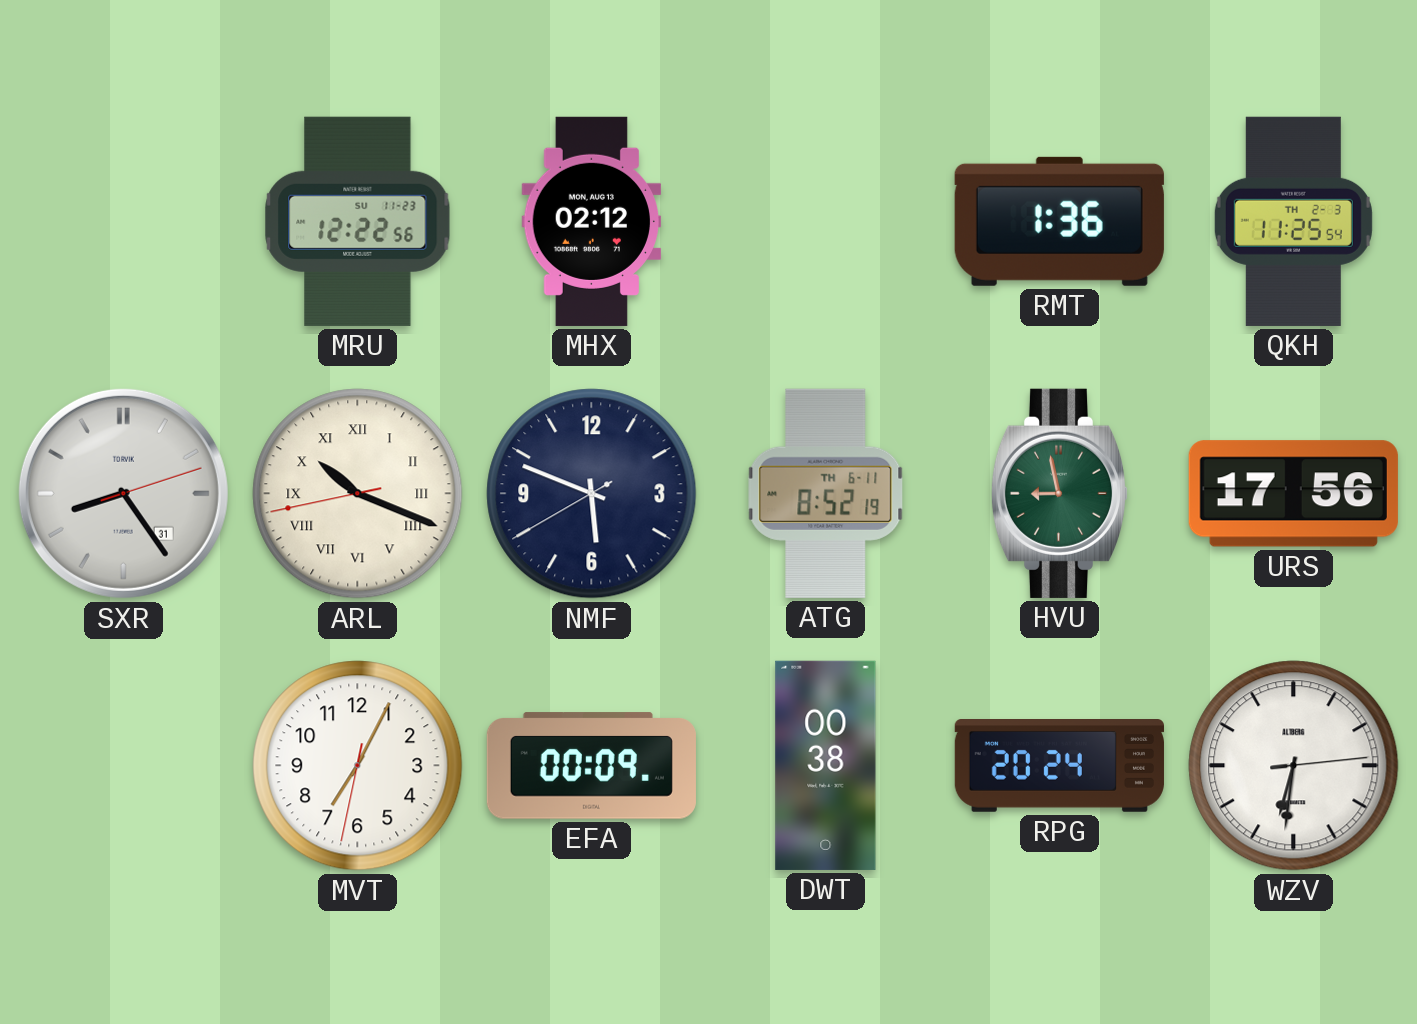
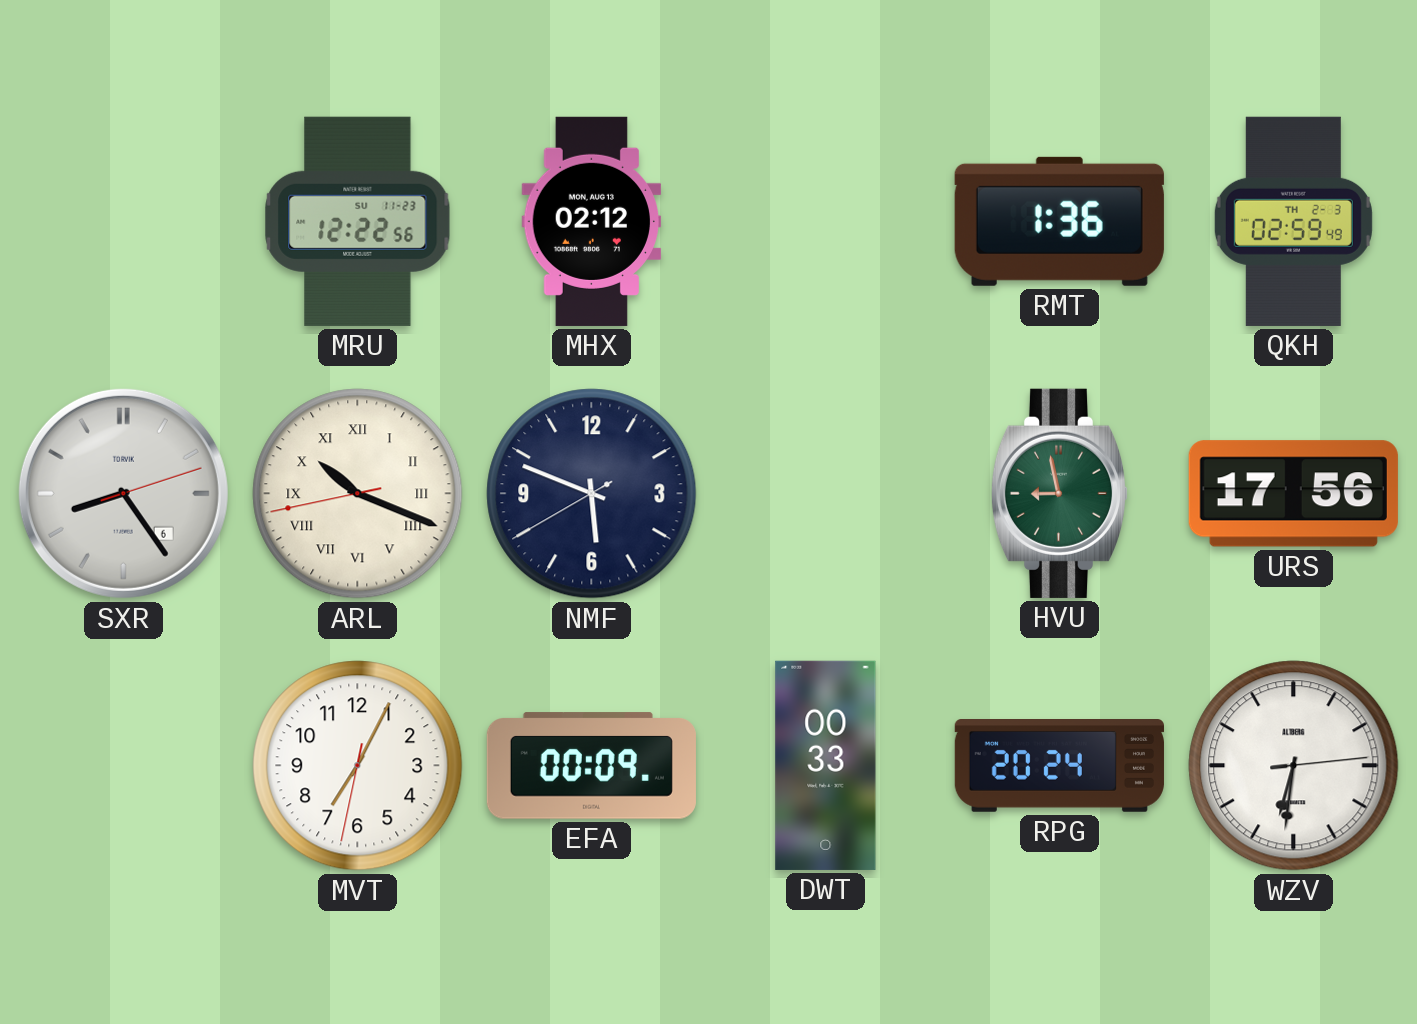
QKH: 11:25 -> 02:59
SXR date: 31 -> 6
ATG: 8:52 -> none
DWT: 00:38 -> 00:33
